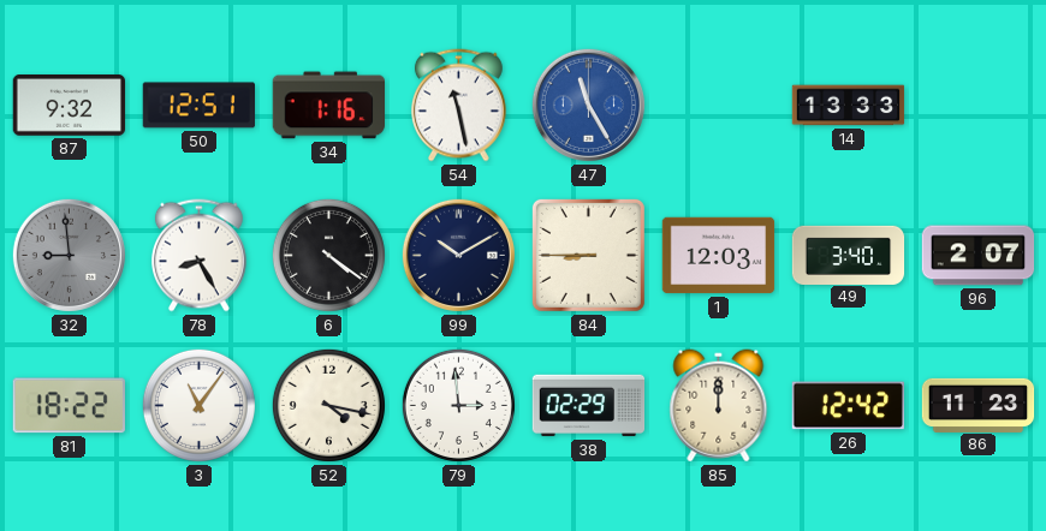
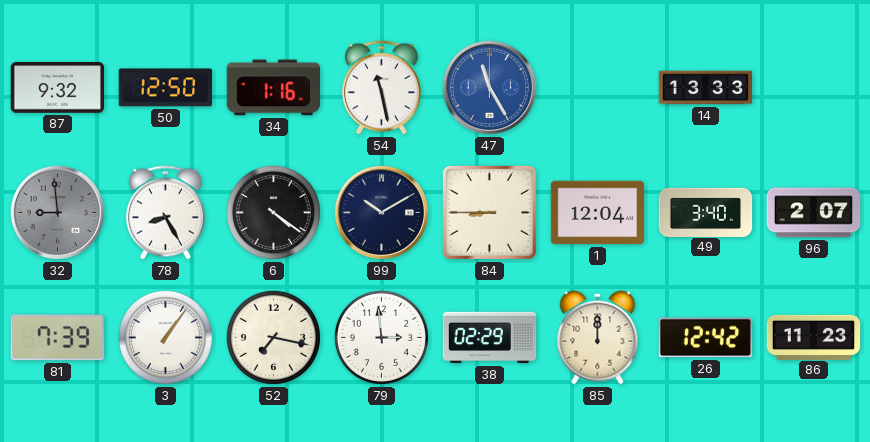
50: 12:51 -> 12:50
1: 12:03 -> 12:04
81: 18:22 -> 7:39
3: 11:06 -> 1:06
52: 4:17 -> 7:17
